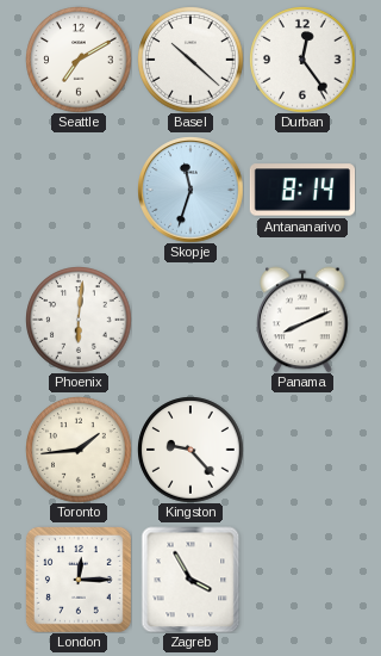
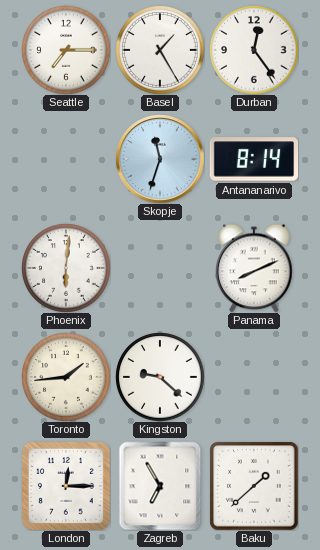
Seattle: 7:10 -> 7:15
Basel: 10:22 -> 1:25
Kingston: 9:23 -> 9:22
Zagreb: 3:55 -> 6:55
Baku: none -> 1:38
